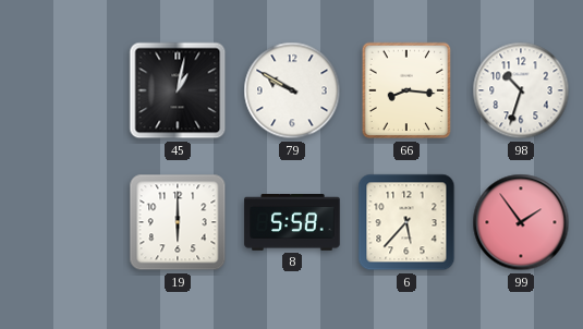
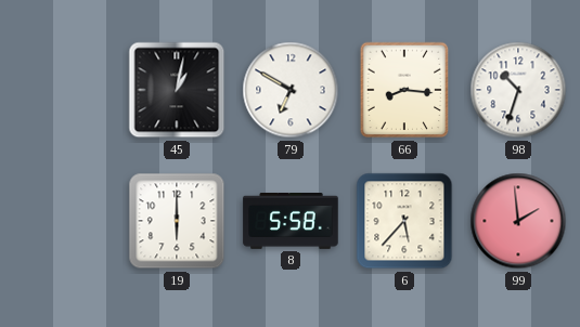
79: 9:50 -> 6:50
99: 1:54 -> 1:59
